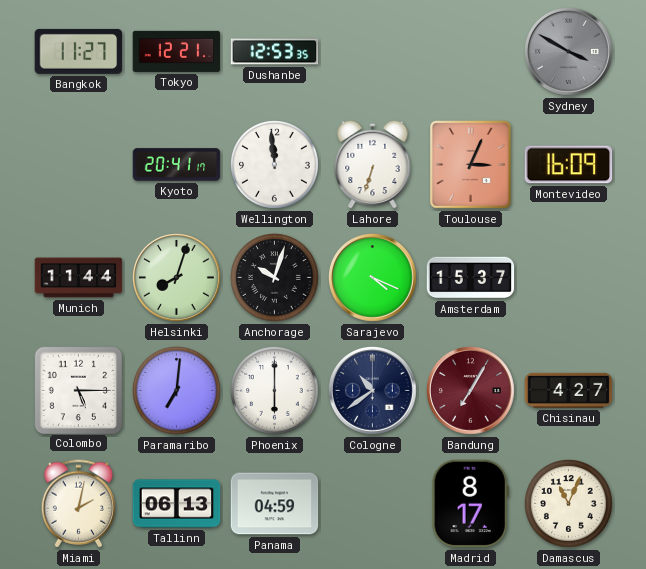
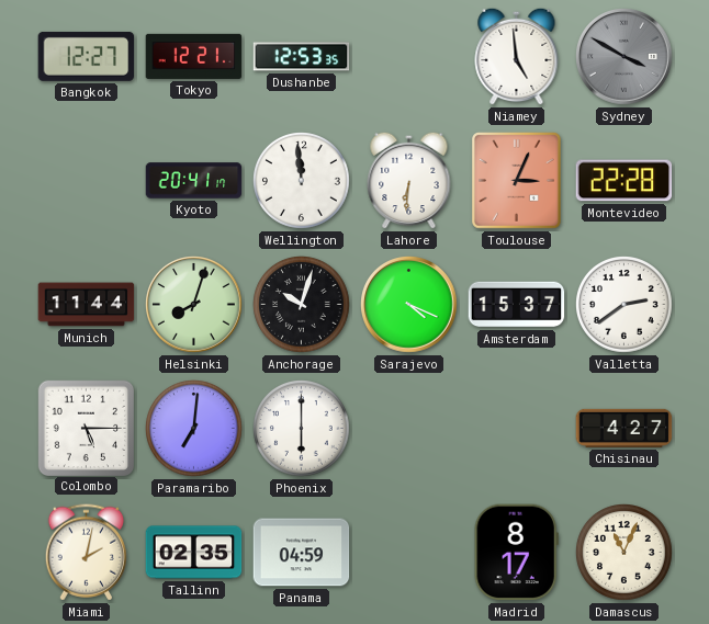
Bangkok: 11:27 -> 12:27
Niamey: none -> 4:59
Lahore: 6:33 -> 6:31
Montevideo: 16:09 -> 22:28
Valletta: none -> 2:39
Cologne: 10:39 -> none
Bandung: 7:05 -> none
Tallinn: 06:13 -> 02:35
